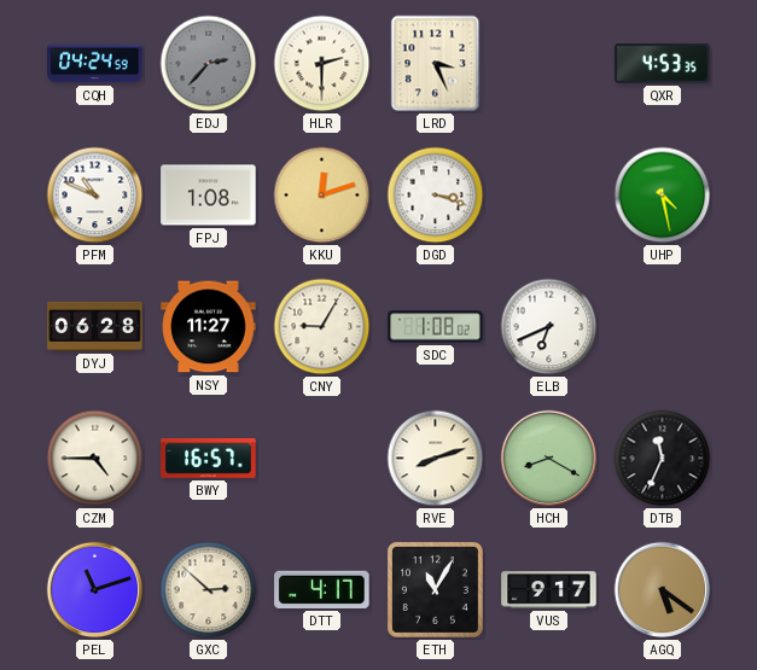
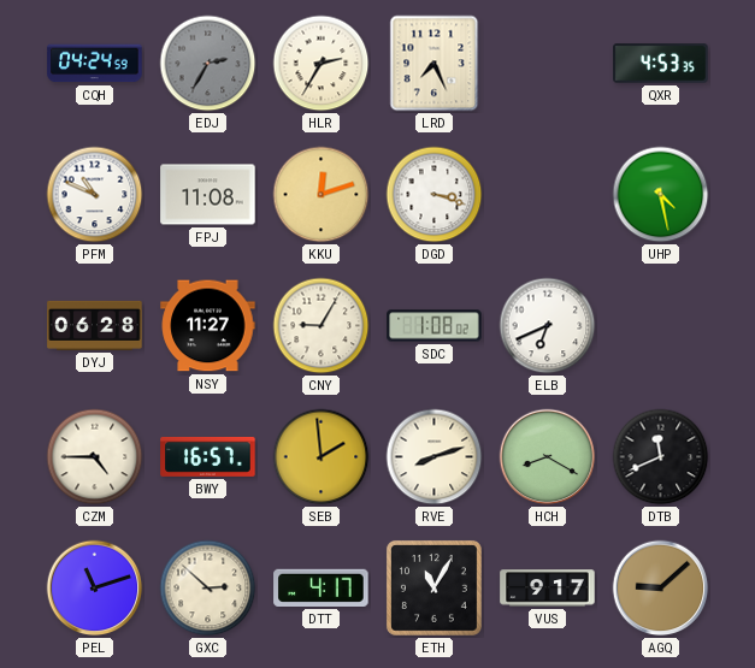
EDJ: 2:37 -> 2:35
HLR: 2:30 -> 2:35
LRD: 3:26 -> 7:26
FPJ: 1:08 -> 11:08
SEB: none -> 1:59
DTB: 11:34 -> 11:41
AGQ: 5:21 -> 9:08
